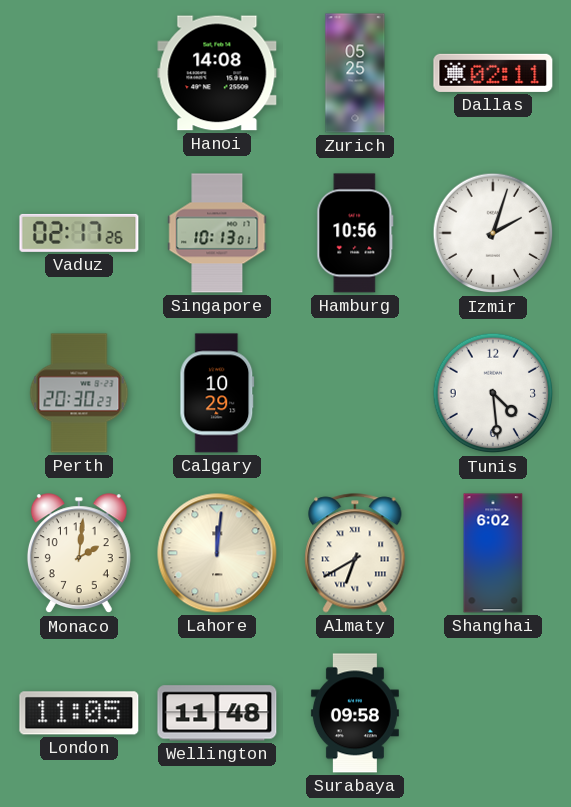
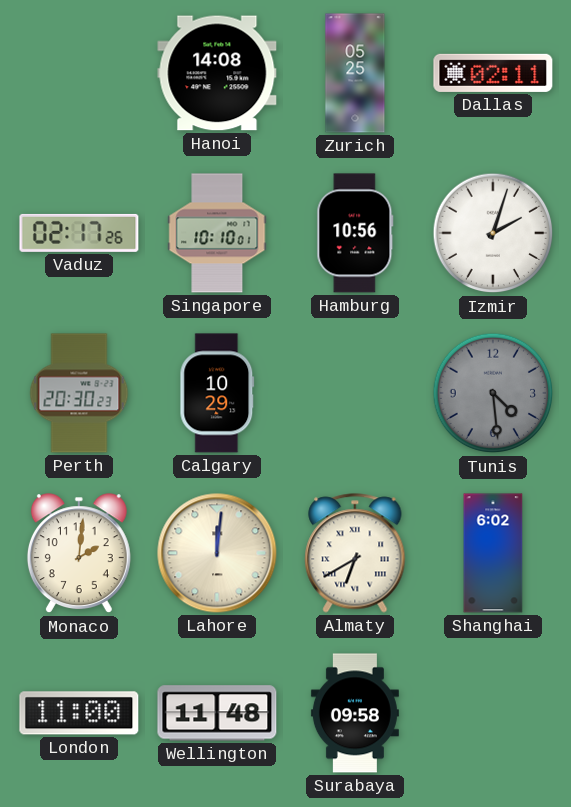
Singapore: 10:13 -> 10:10
Tunis dial: white -> grey
London: 11:05 -> 11:00
